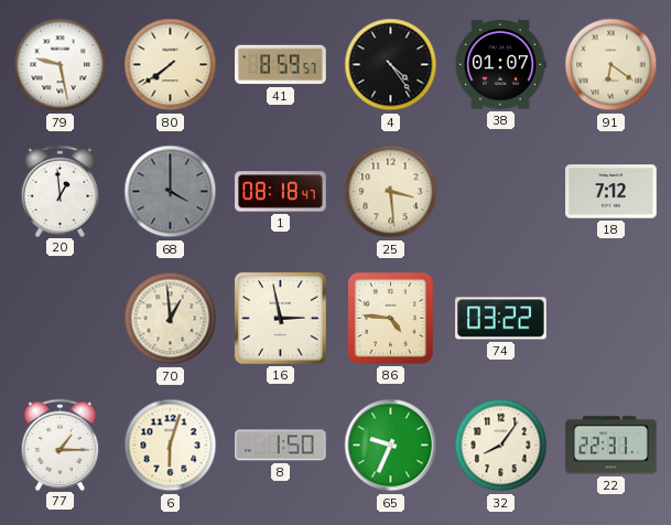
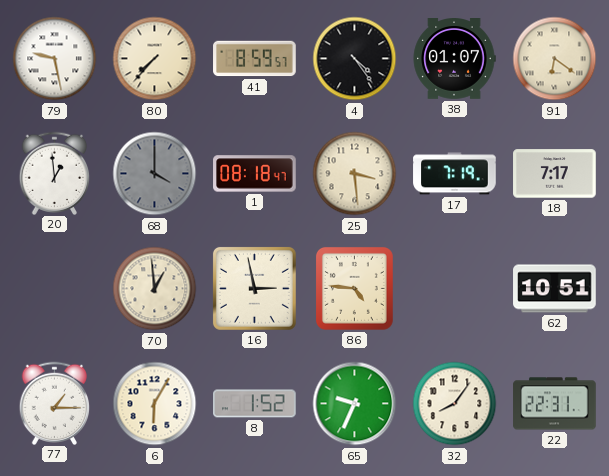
80: 7:39 -> 7:37
17: none -> 7:19
18: 7:12 -> 7:17
74: 03:22 -> none
62: none -> 10:51
6: 6:03 -> 6:05
8: 1:50 -> 1:52
